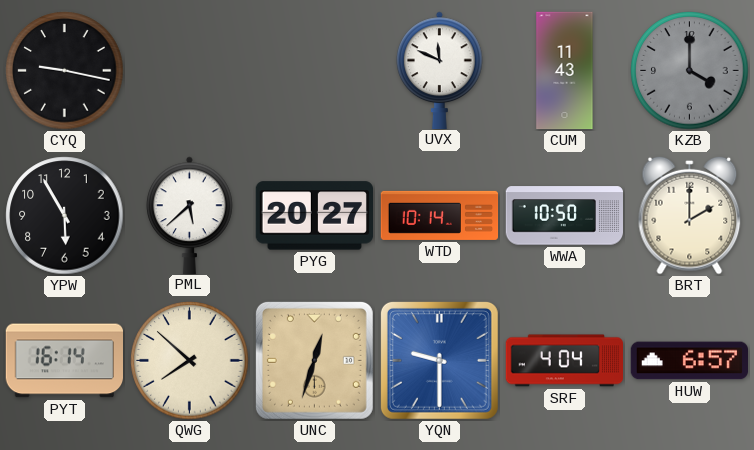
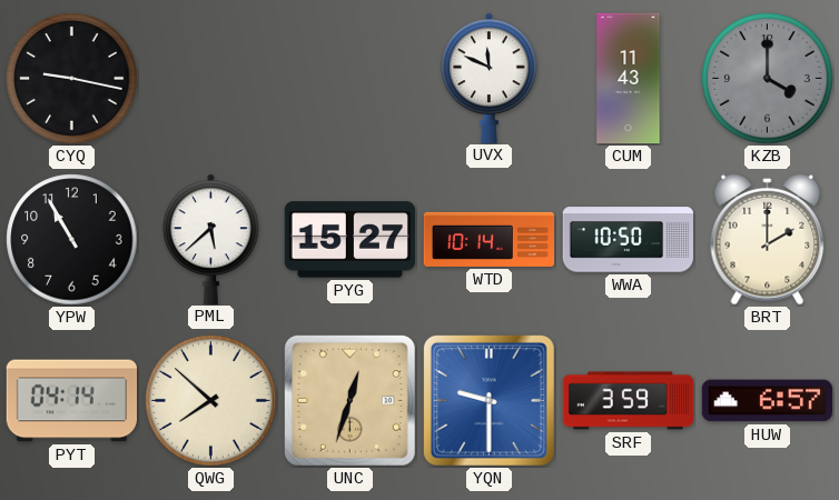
YPW: 5:55 -> 10:55
PYG: 20:27 -> 15:27
PYT: 16:14 -> 04:14
SRF: 4:04 -> 3:59
